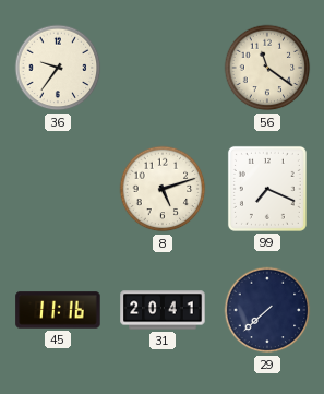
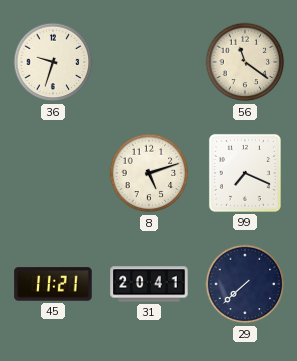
36: 9:36 -> 9:33
45: 11:16 -> 11:21
